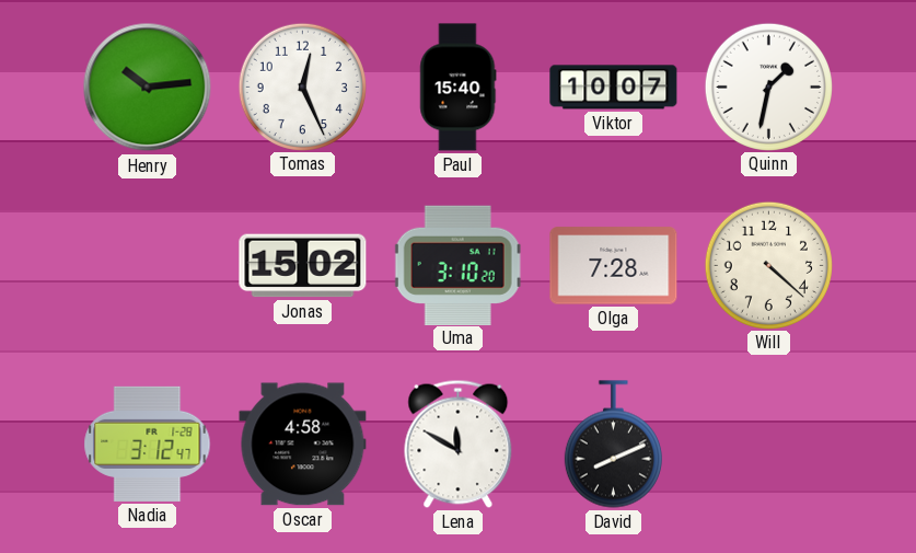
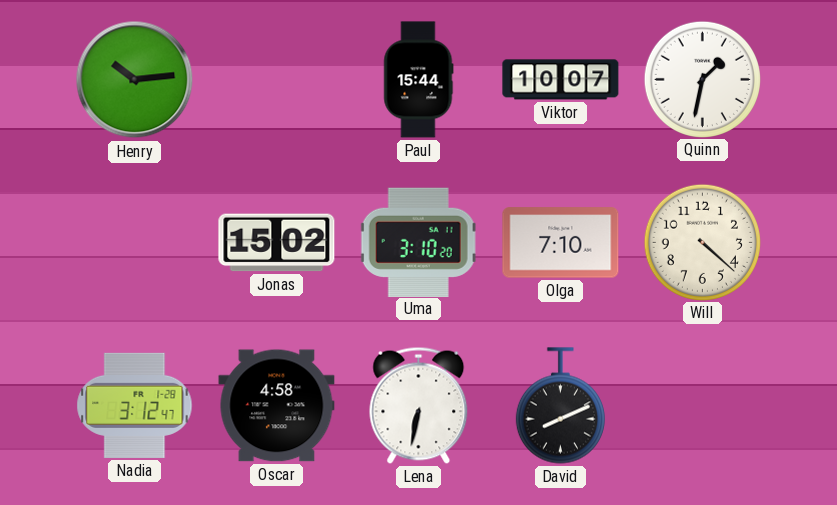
Tomas: 12:26 -> none
Paul: 15:40 -> 15:44
Olga: 7:28 -> 7:10
Lena: 11:50 -> 6:32
